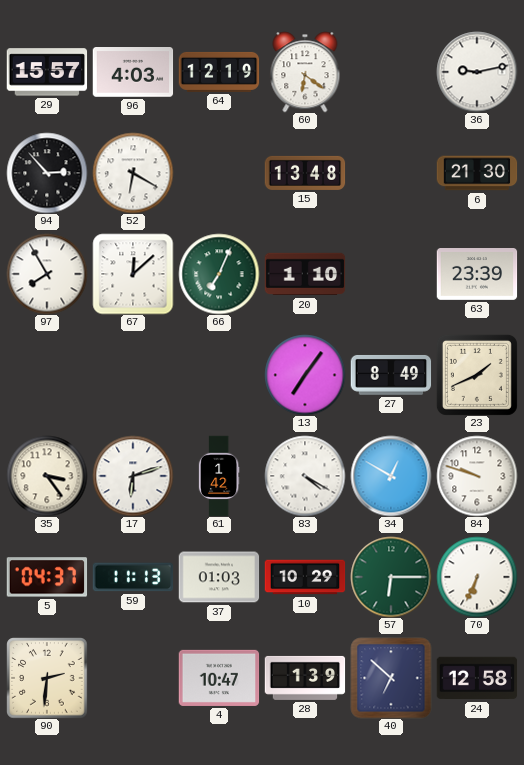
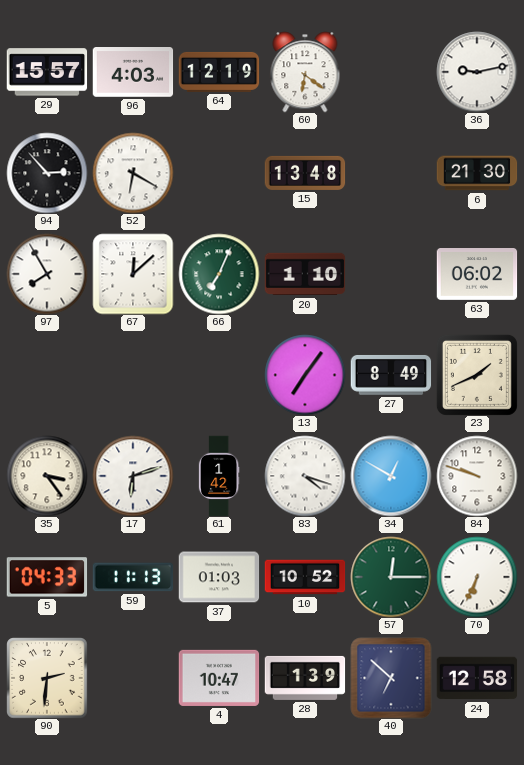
63: 23:39 -> 06:02
83: 4:20 -> 4:18
5: 04:37 -> 04:33
10: 10:29 -> 10:52
57: 6:15 -> 12:15
